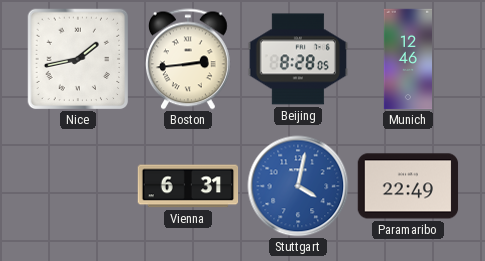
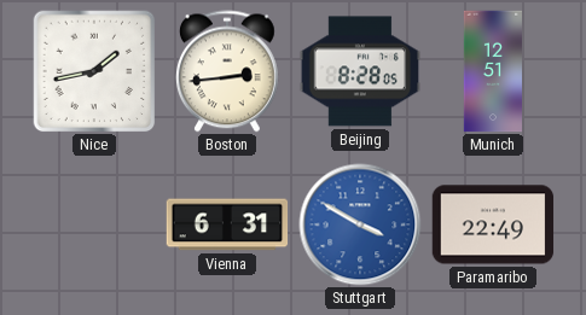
Munich: 12:46 -> 12:51
Stuttgart: 4:02 -> 3:50
